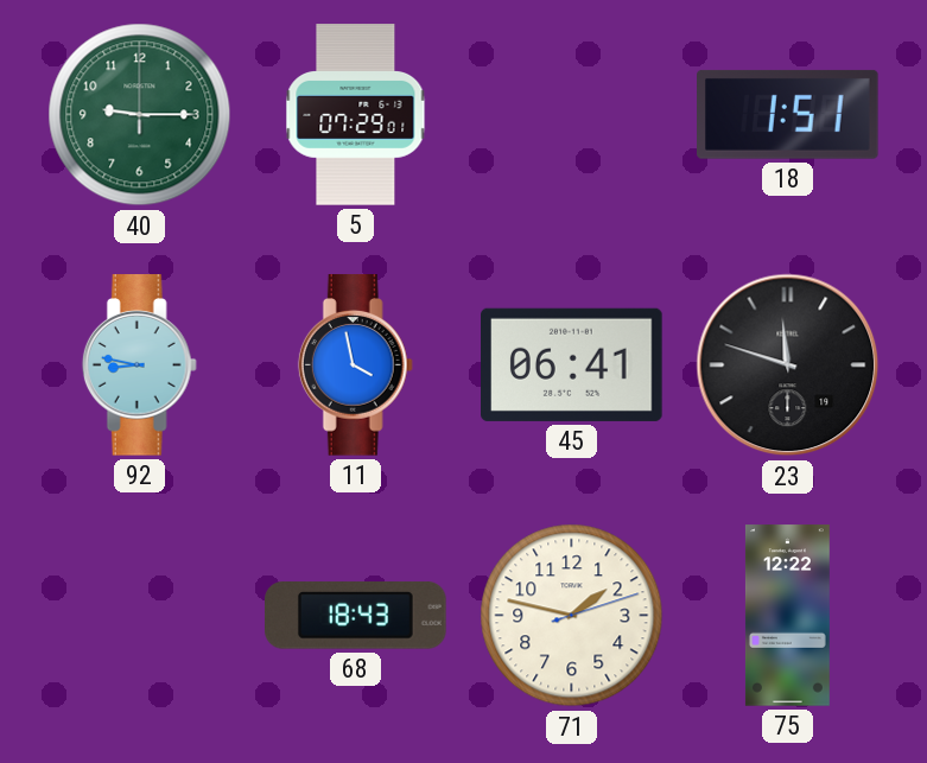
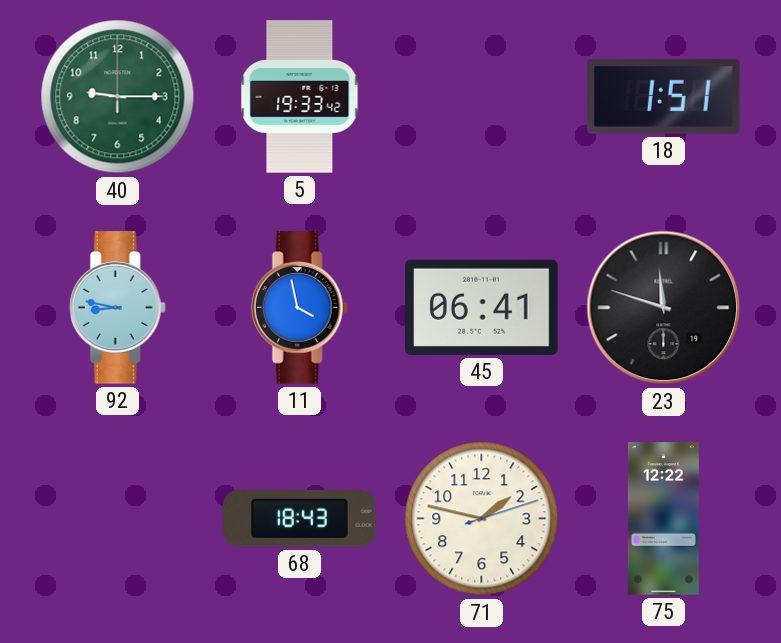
5: 07:29 -> 19:33
